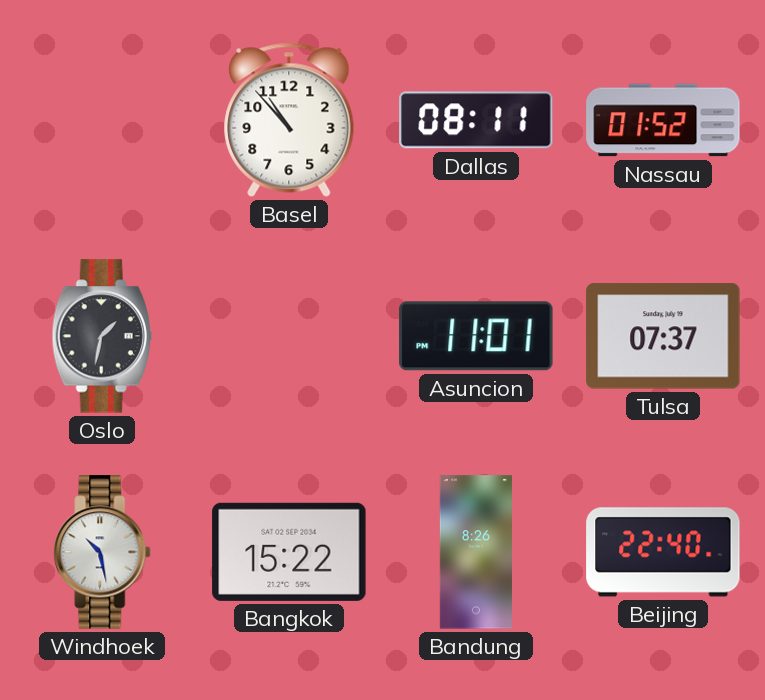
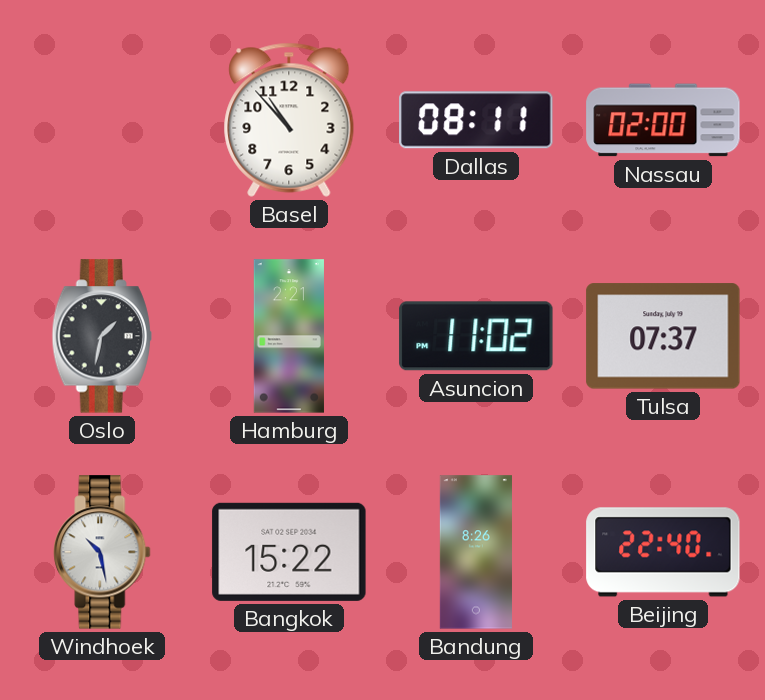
Nassau: 01:52 -> 02:00
Hamburg: none -> 2:21
Asuncion: 11:01 -> 11:02
